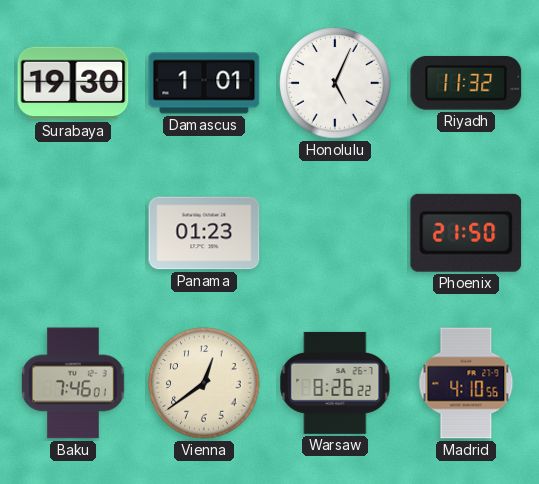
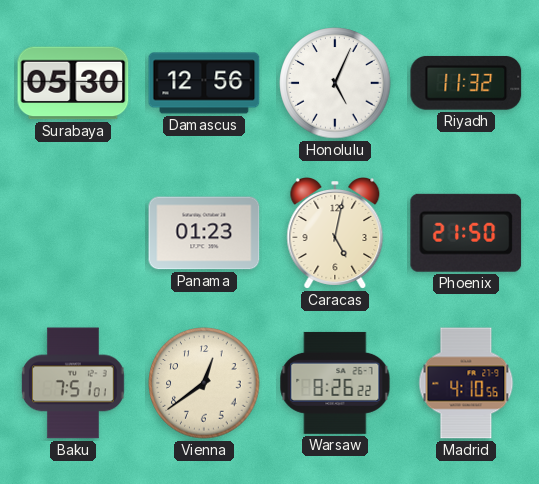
Surabaya: 19:30 -> 05:30
Damascus: 1:01 -> 12:56
Caracas: none -> 5:02
Baku: 7:46 -> 7:51
